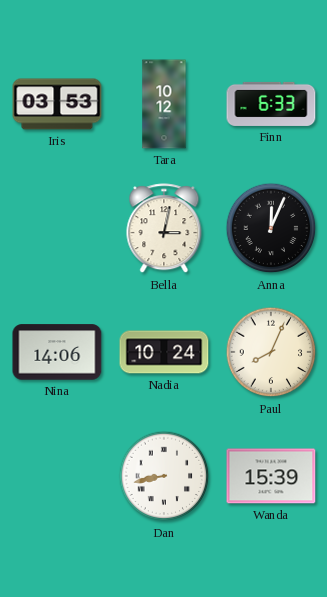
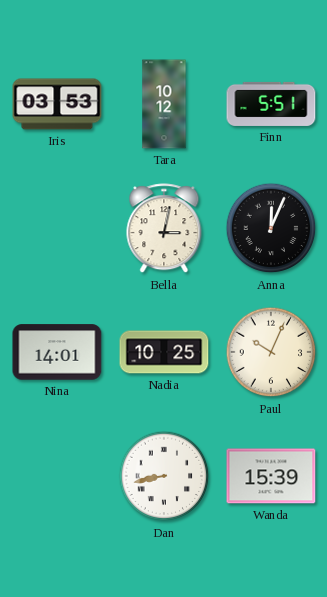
Finn: 6:33 -> 5:51
Nina: 14:06 -> 14:01
Nadia: 10:24 -> 10:25
Paul: 8:04 -> 10:04
